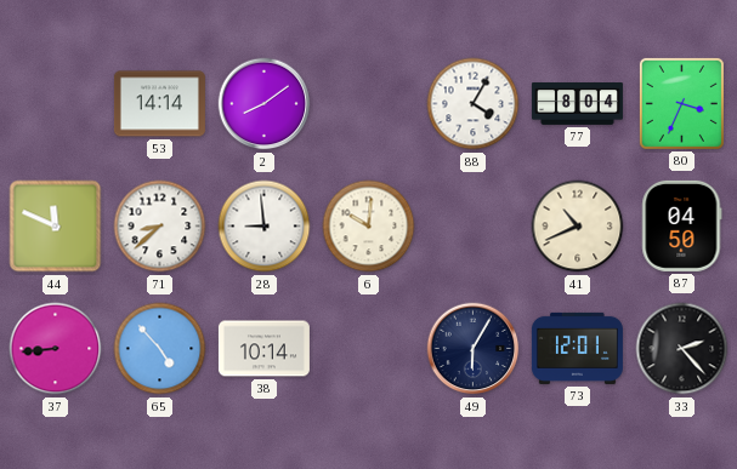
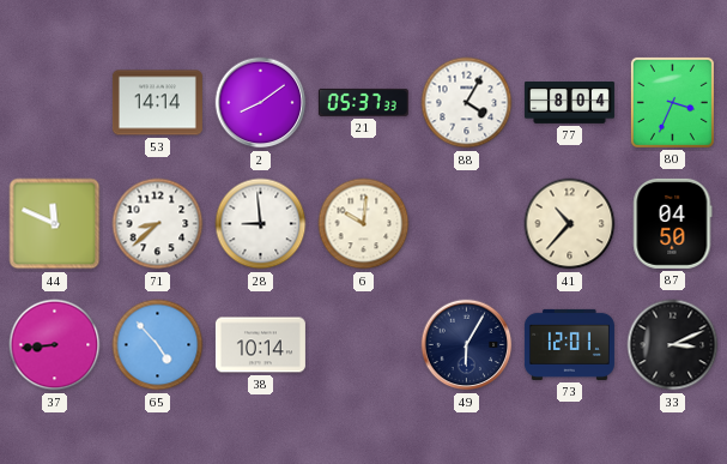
21: none -> 05:37
41: 10:41 -> 10:37
33: 2:23 -> 3:11
